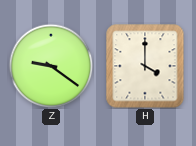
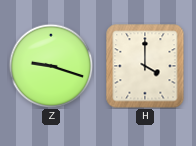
Z: 9:21 -> 9:18
